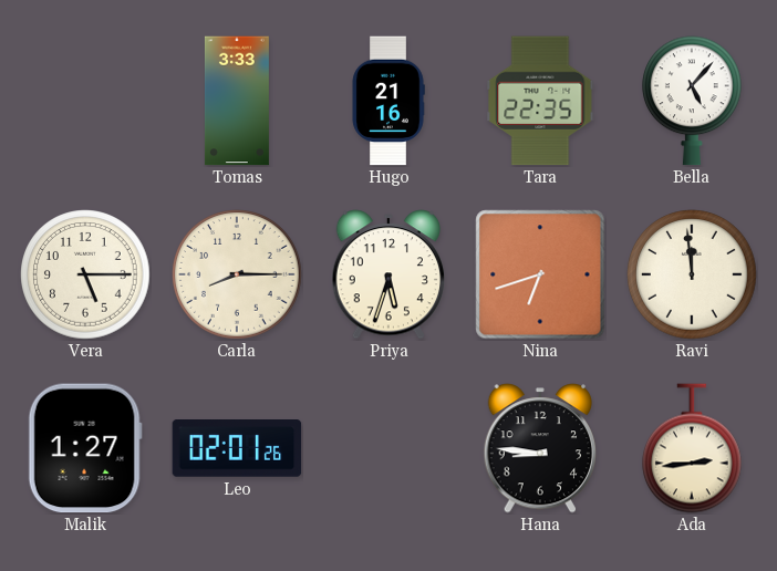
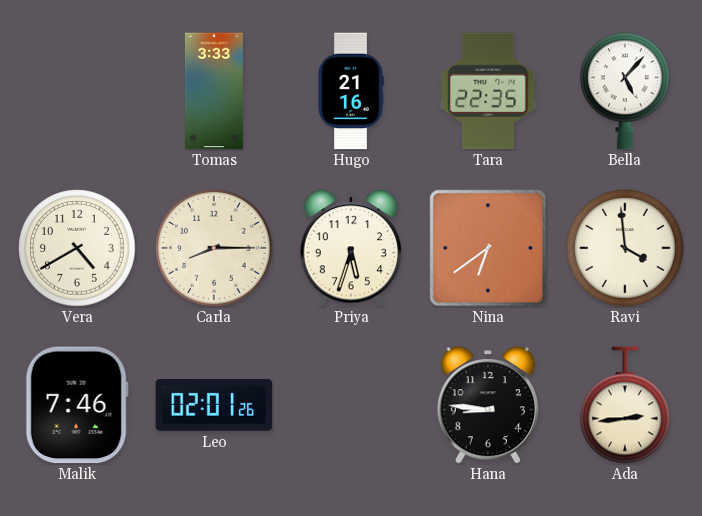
Vera: 5:15 -> 4:40
Nina: 6:42 -> 6:39
Ravi: 11:59 -> 3:59
Malik: 1:27 -> 7:46
